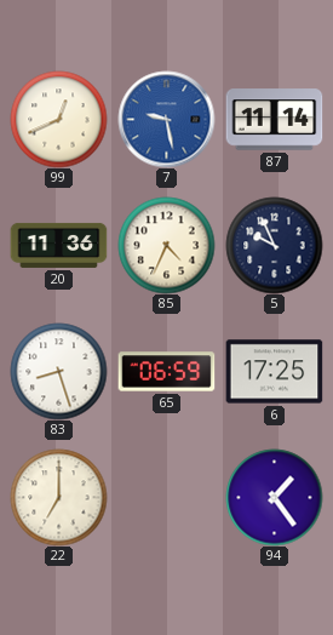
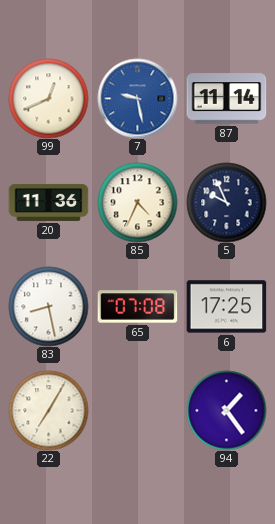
83: 8:27 -> 8:28
65: 06:59 -> 07:08
22: 7:00 -> 7:05
